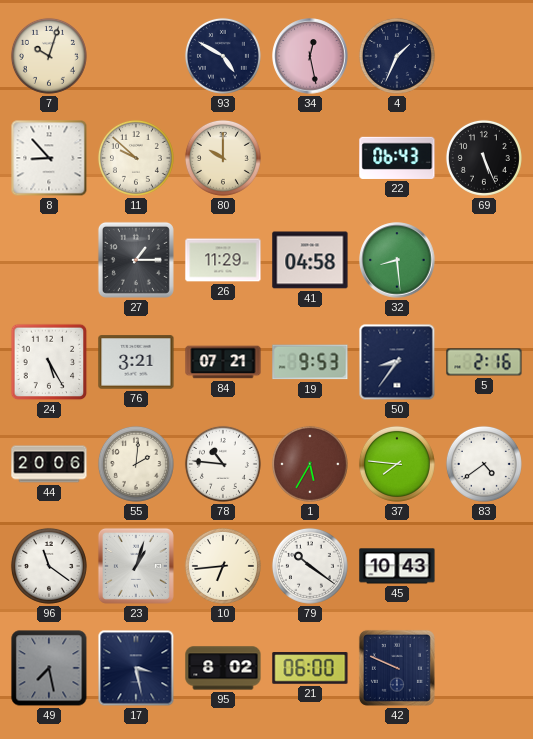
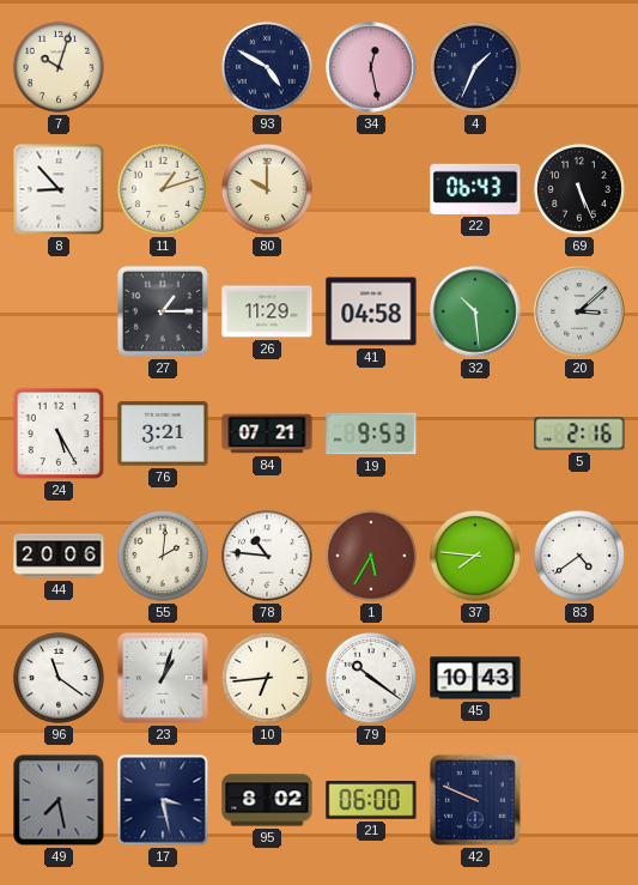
11: 9:52 -> 1:12
32: 8:29 -> 10:29
20: none -> 3:08
50: 8:36 -> none
